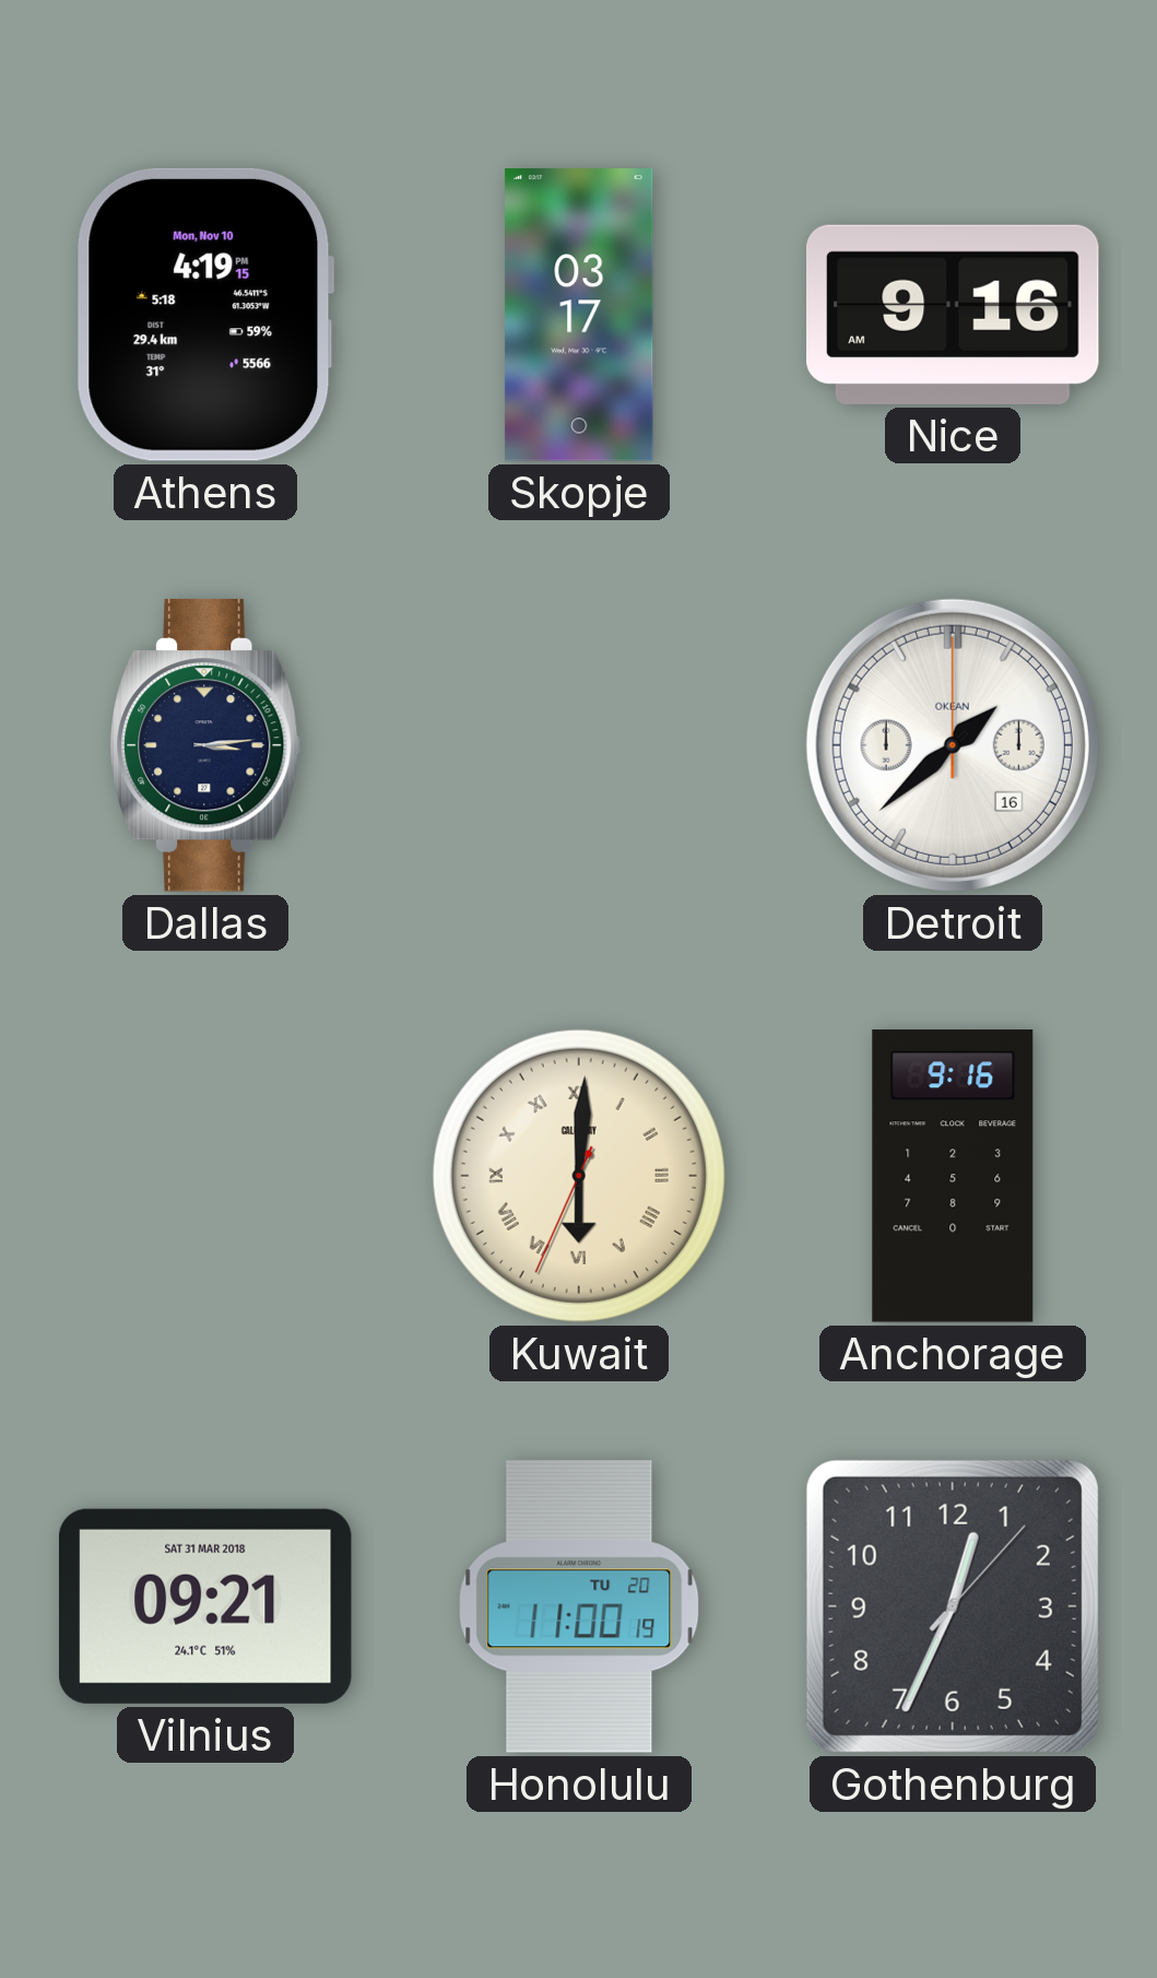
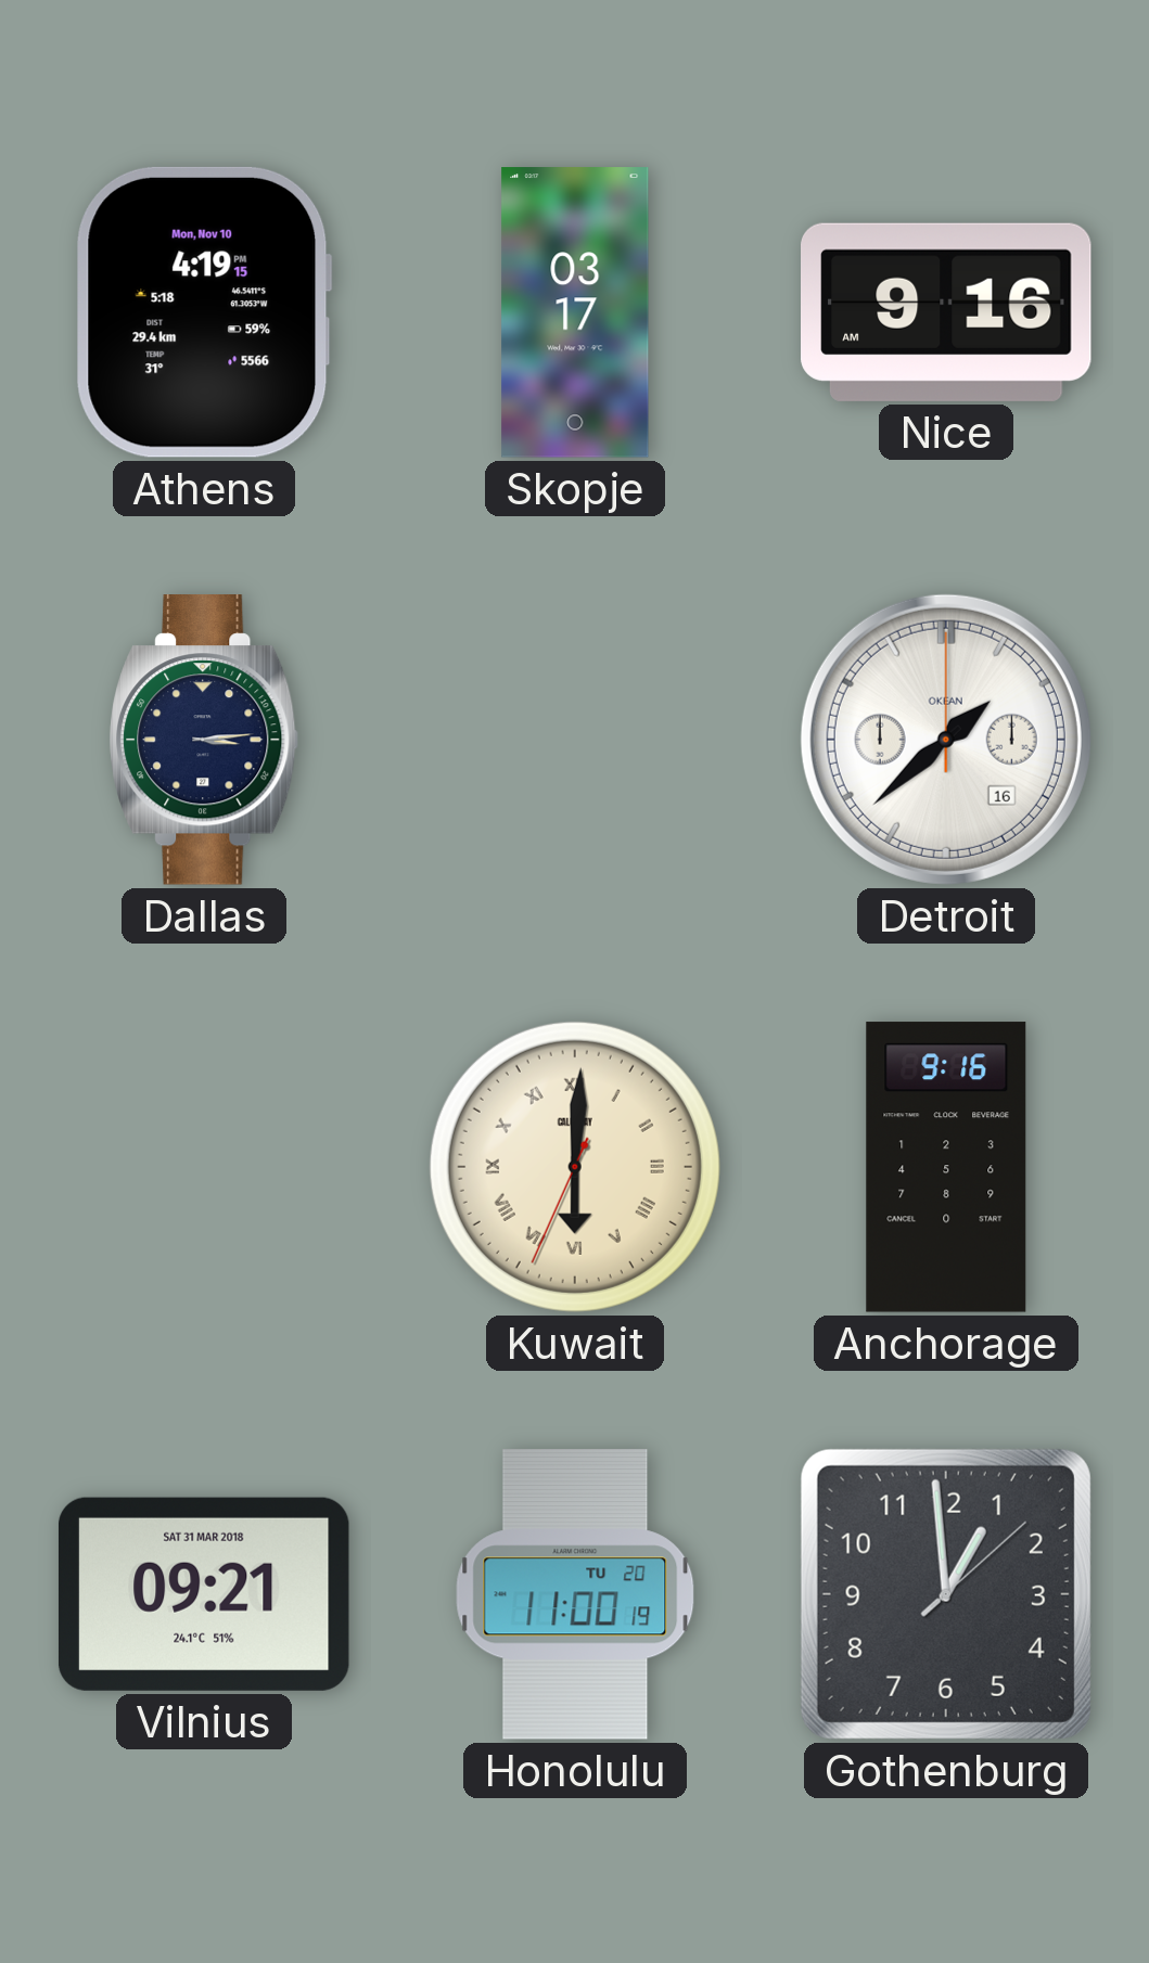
Gothenburg: 12:34 -> 12:59
